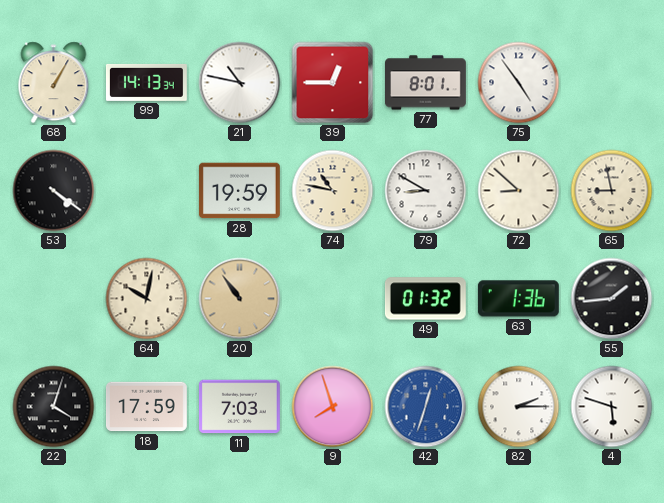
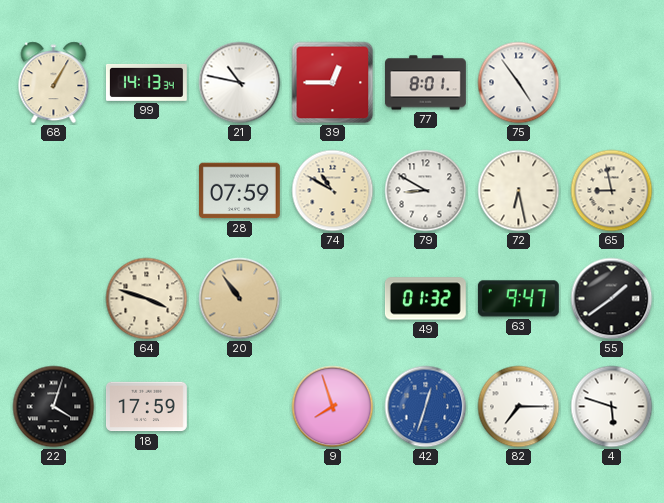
53: 4:21 -> none
28: 19:59 -> 07:59
74: 10:47 -> 10:50
72: 8:52 -> 6:28
64: 10:02 -> 3:48
63: 1:36 -> 9:47
55: 1:44 -> 1:39
11: 7:03 -> none
82: 2:15 -> 7:15
